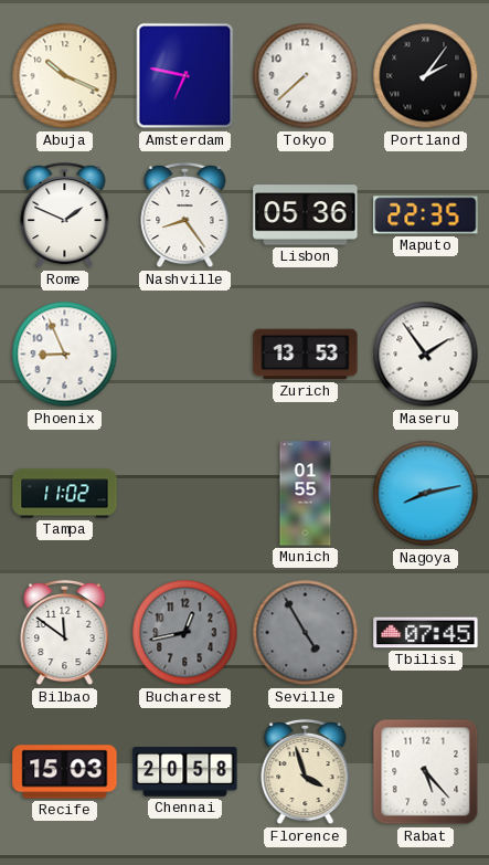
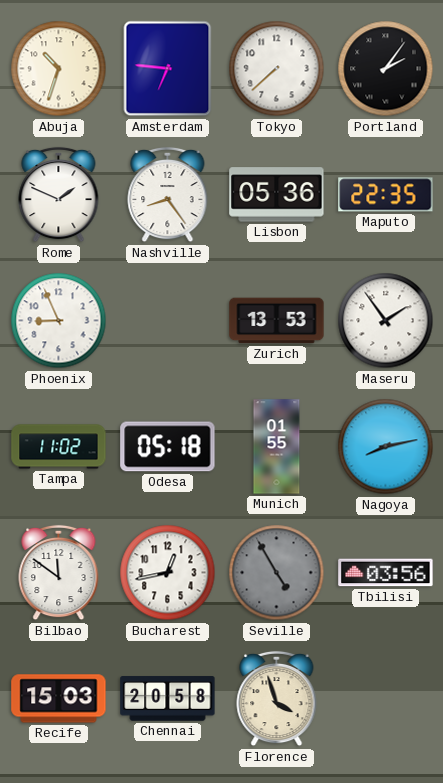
Abuja: 10:19 -> 10:33
Amsterdam: 6:47 -> 6:46
Odesa: none -> 05:18
Bucharest dial: grey -> white
Tbilisi: 07:45 -> 03:56
Rabat: 5:23 -> none
